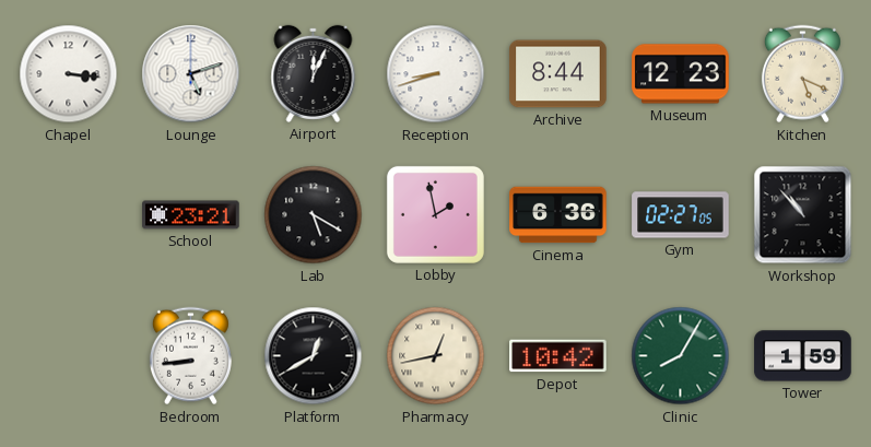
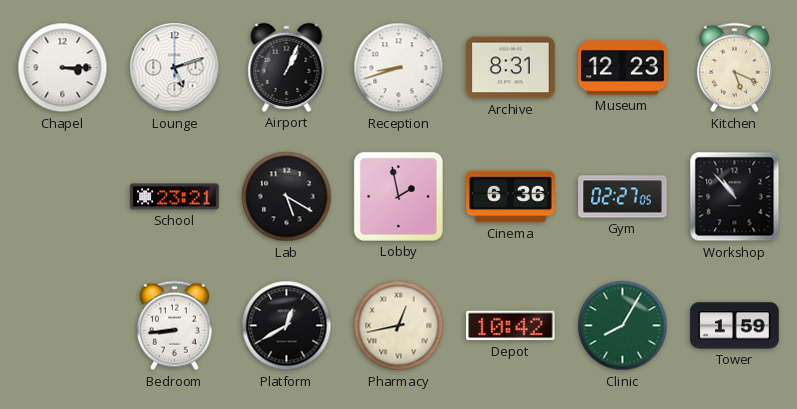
Chapel: 3:16 -> 3:15
Airport: 12:04 -> 1:04
Archive: 8:44 -> 8:31
